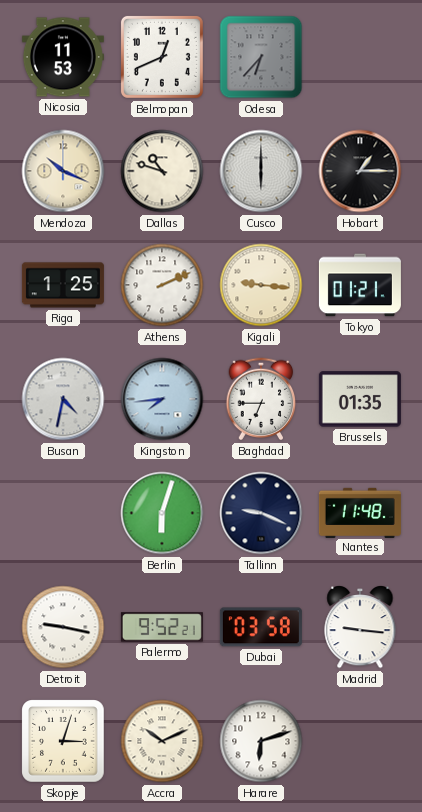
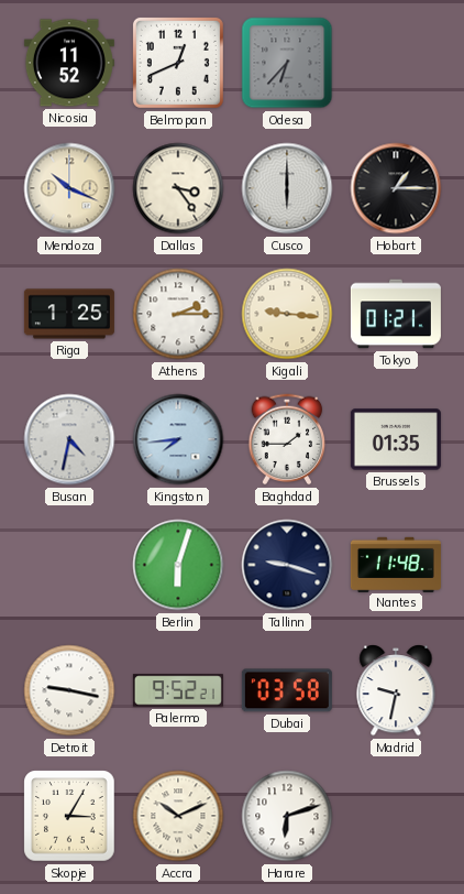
Nicosia: 11:53 -> 11:52
Dallas: 10:48 -> 3:24
Athens: 2:11 -> 2:15
Baghdad: 6:45 -> 1:45
Tallinn: 9:19 -> 9:18
Madrid: 9:16 -> 9:32
Skopje: 3:03 -> 3:05
